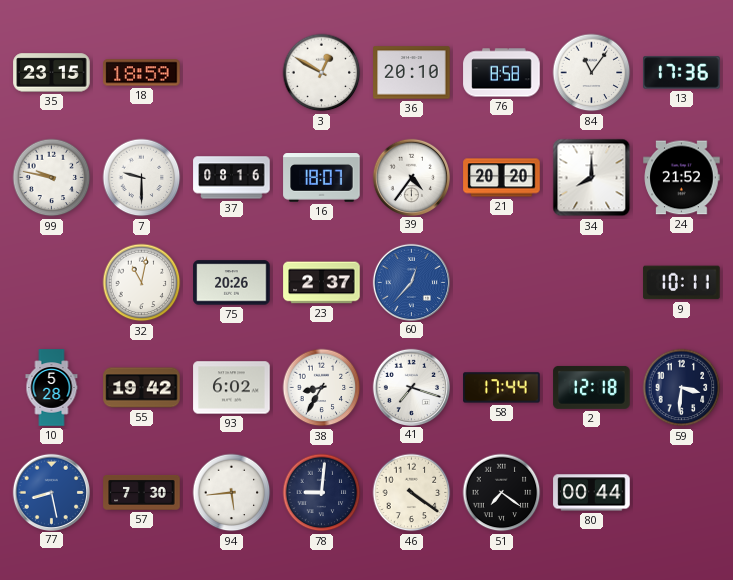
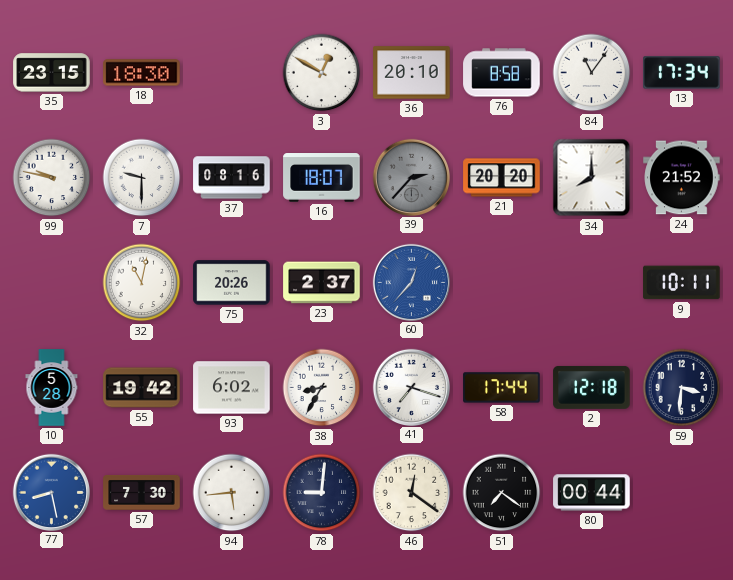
18: 18:59 -> 18:30
13: 17:36 -> 17:34
39: 4:36 -> 2:37
39 dial: white -> grey
46: 4:21 -> 12:21
